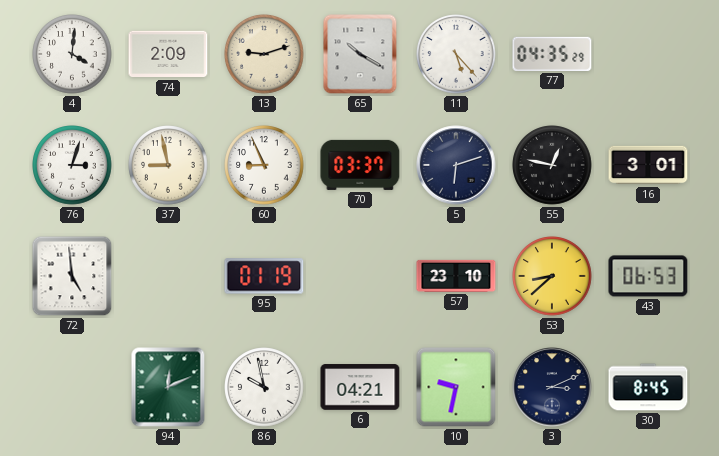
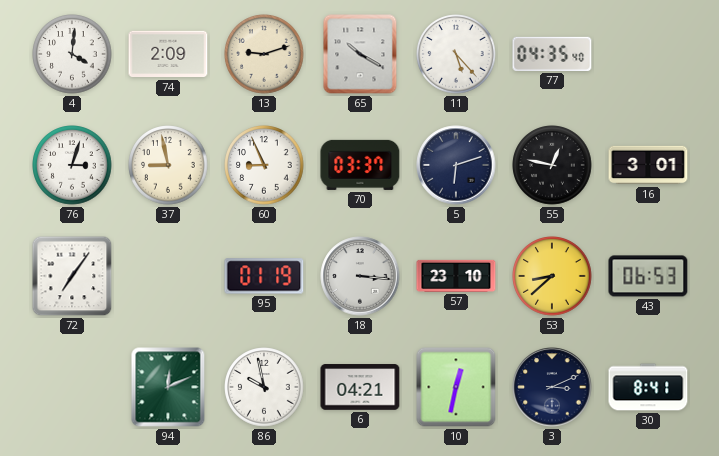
77: 04:35:29 -> 04:35:40
72: 4:59 -> 7:06
18: none -> 3:16
10: 9:32 -> 12:32
30: 8:45 -> 8:41
